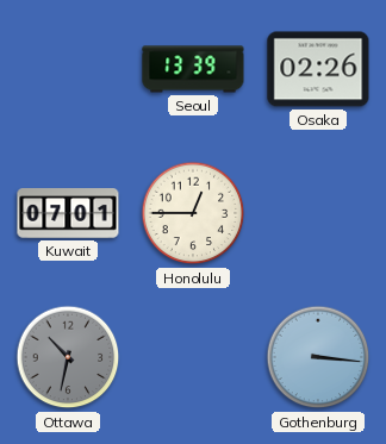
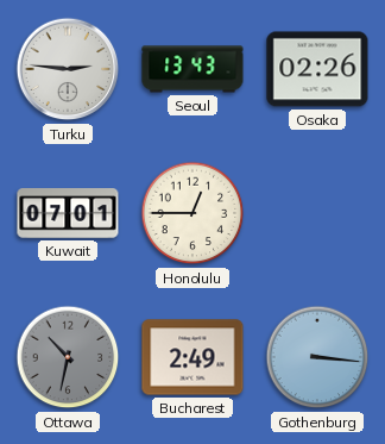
Turku: none -> 2:46
Seoul: 13:39 -> 13:43
Bucharest: none -> 2:49
